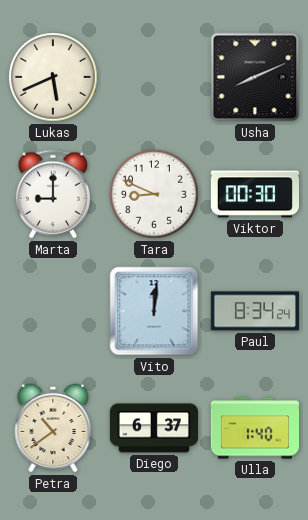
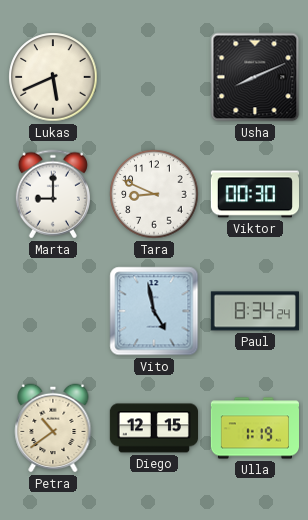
Vito: 12:01 -> 4:58
Diego: 6:37 -> 12:15
Ulla: 1:40 -> 1:19
